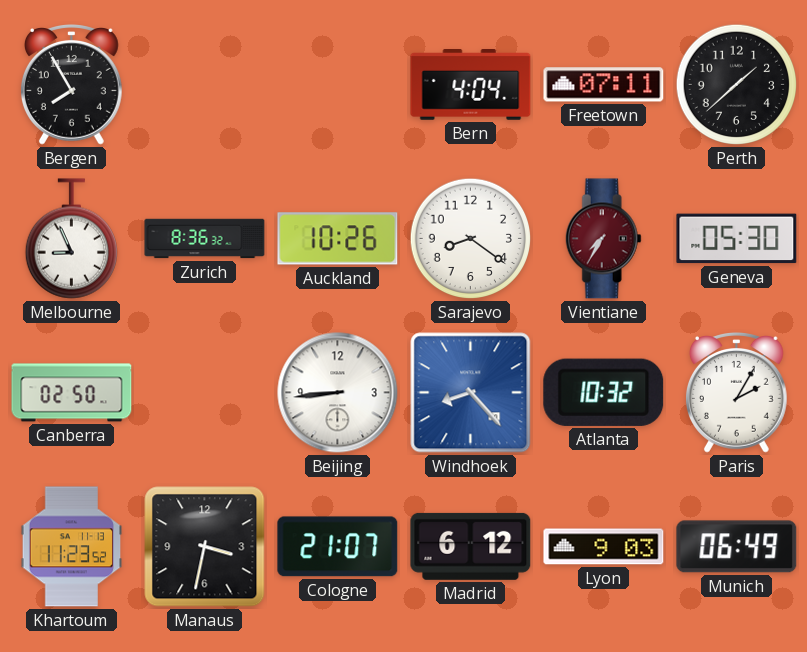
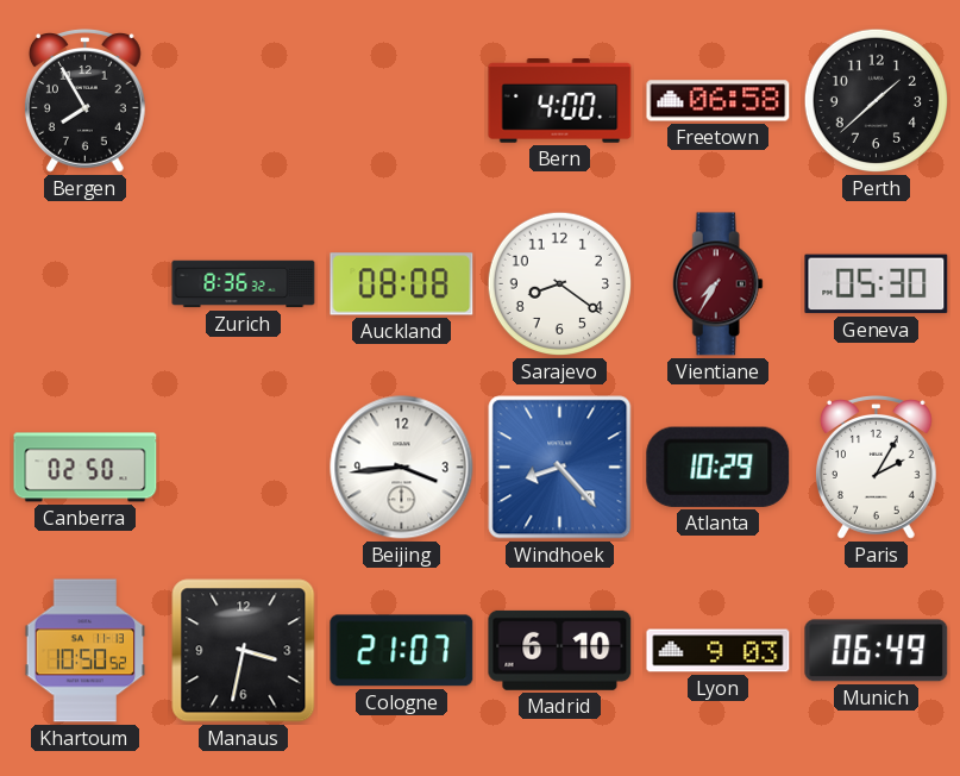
Bern: 4:04 -> 4:00
Freetown: 07:11 -> 06:58
Melbourne: 8:56 -> none
Auckland: 10:26 -> 08:08
Beijing: 8:44 -> 3:44
Atlanta: 10:32 -> 10:29
Khartoum: 11:23 -> 10:50
Madrid: 6:12 -> 6:10
